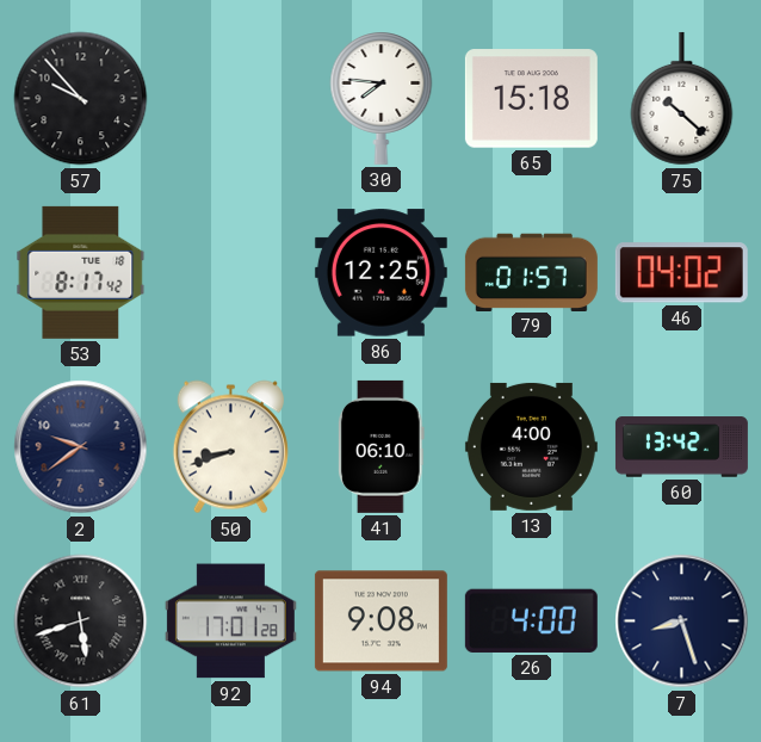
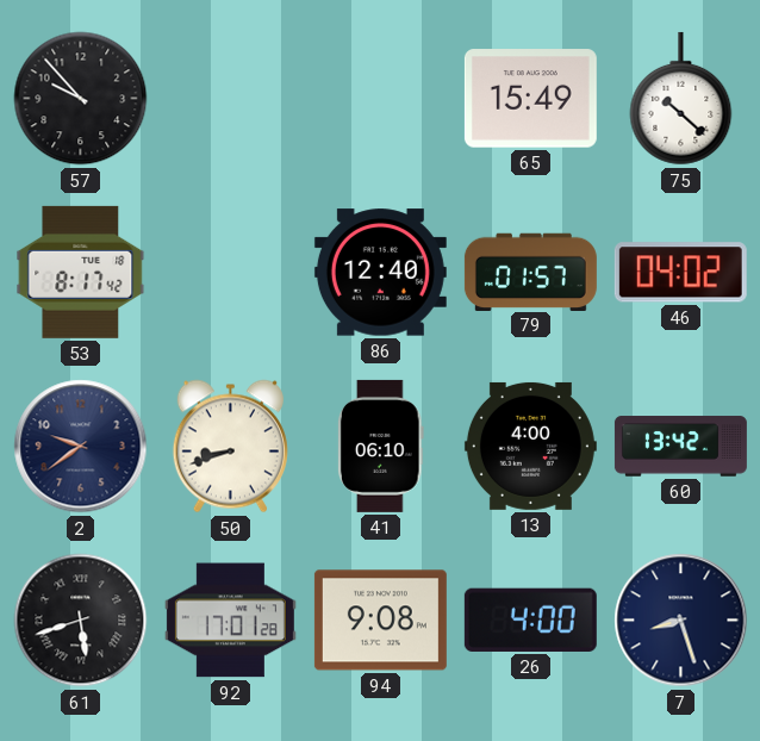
30: 7:46 -> none
65: 15:18 -> 15:49
86: 12:25 -> 12:40
